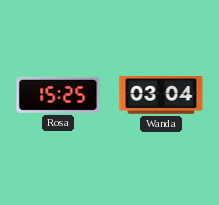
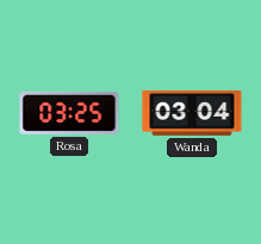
Rosa: 15:25 -> 03:25
